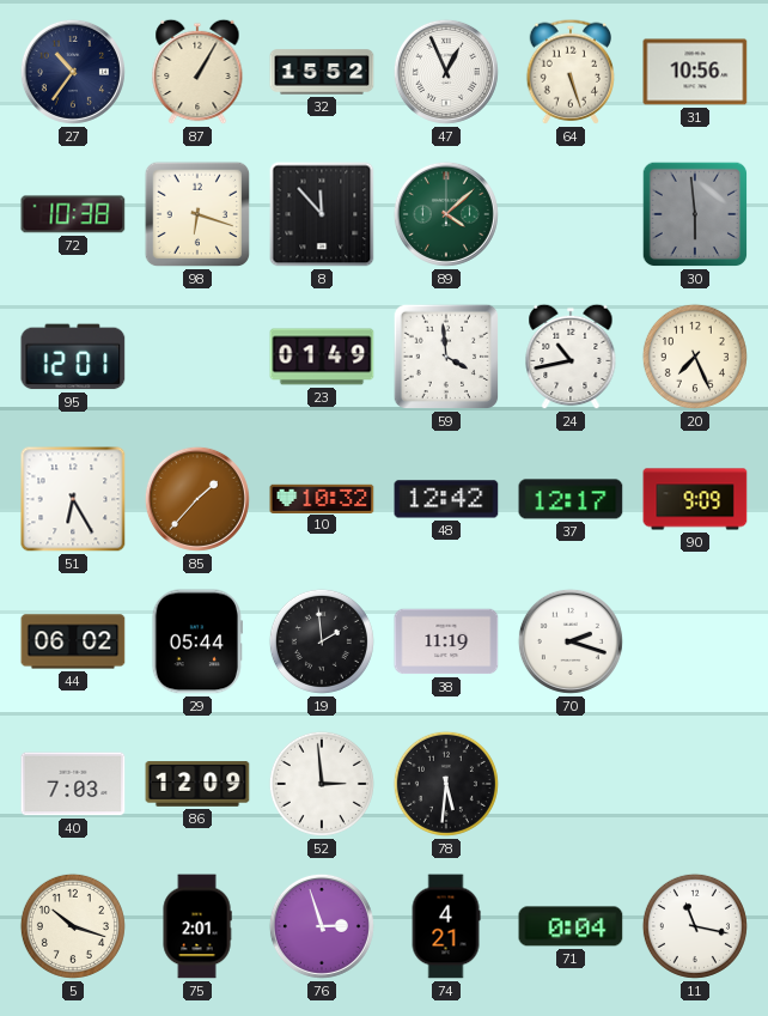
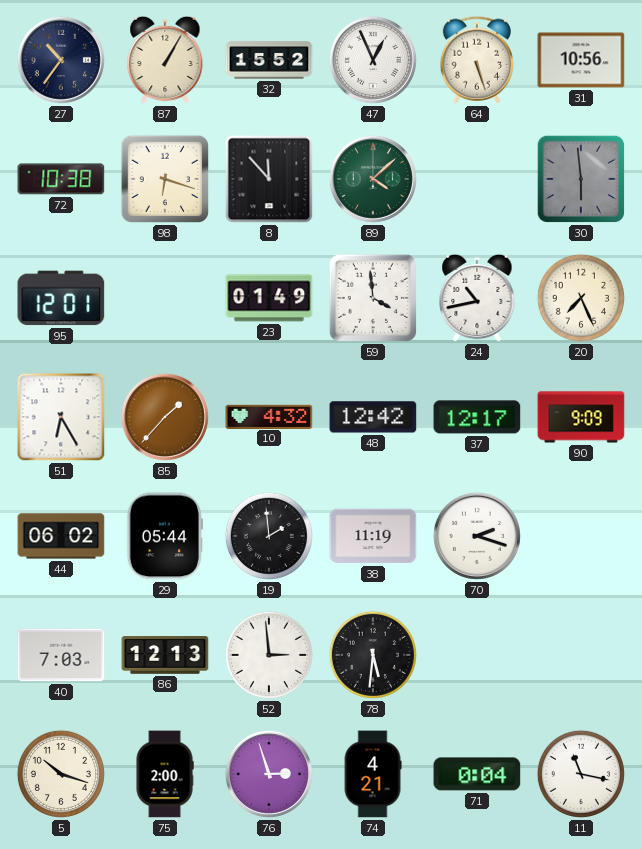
10: 10:32 -> 4:32
86: 12:09 -> 12:13
75: 2:01 -> 2:00
